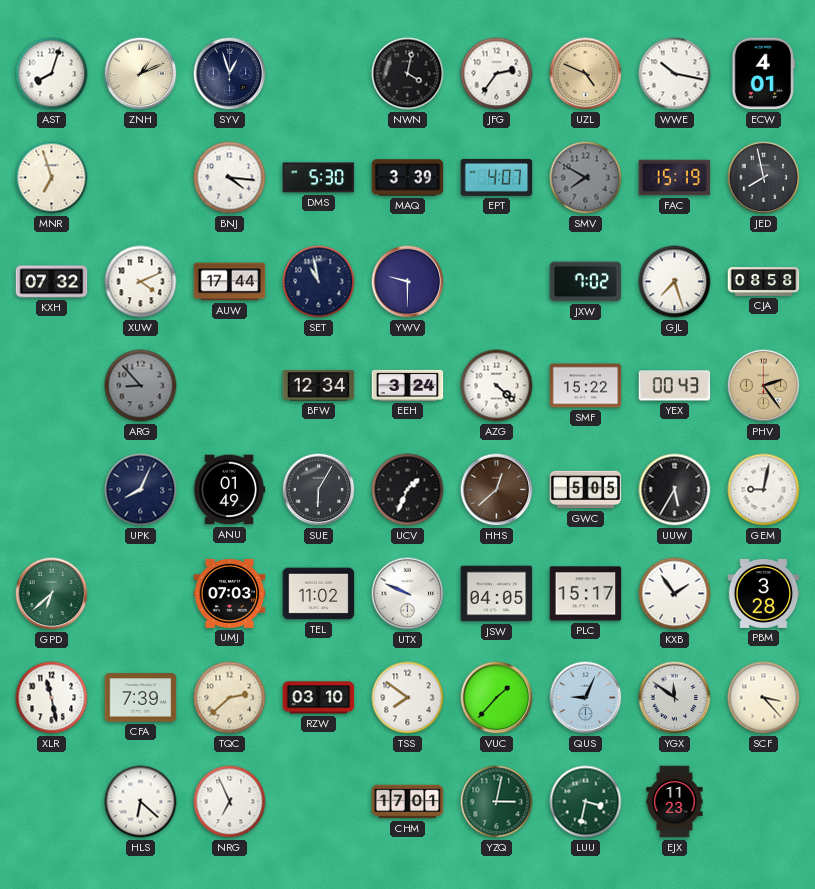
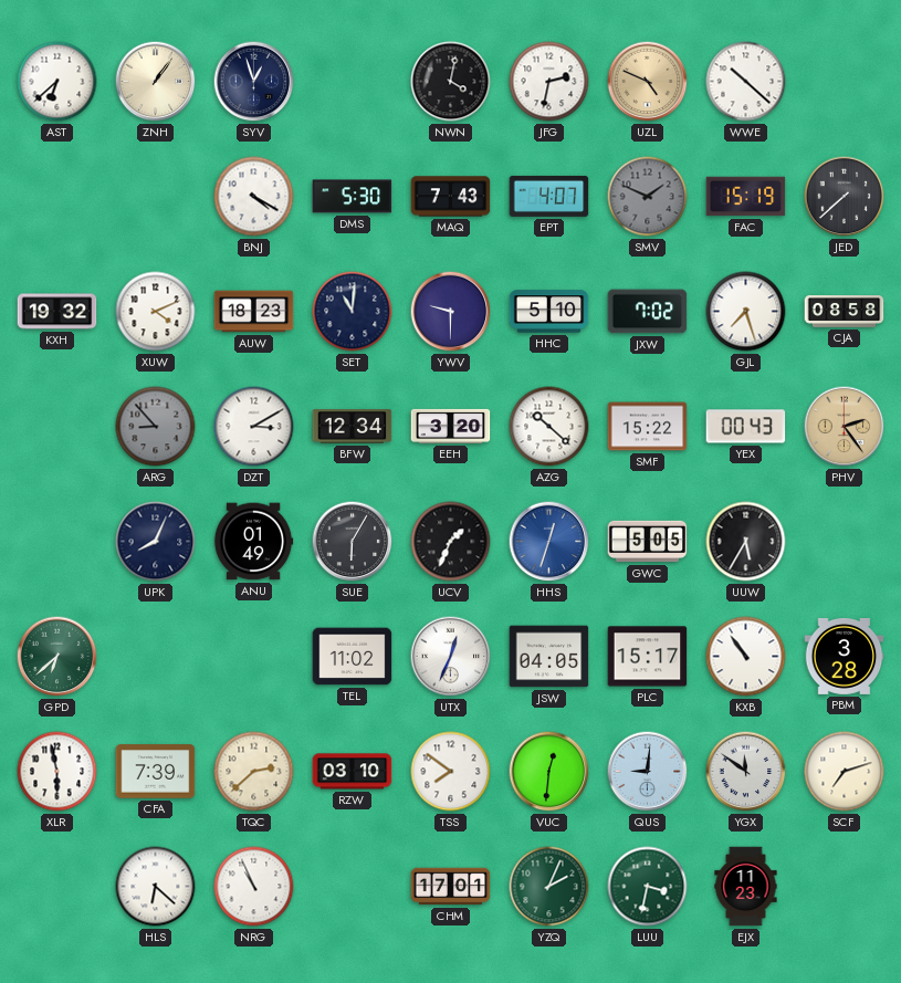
AST: 8:03 -> 6:38
ZNH: 1:11 -> 1:06
JFG: 2:36 -> 2:32
WWE: 10:17 -> 10:22
ECW: 4:01 -> none
MNR: 6:57 -> none
BNJ: 4:16 -> 4:20
MAQ: 3:39 -> 7:43
SMV: 7:50 -> 1:49
JED: 7:58 -> 7:38
KXH: 07:32 -> 19:32
AUW: 17:44 -> 18:23
SET: 10:58 -> 11:01
HHC: none -> 5:10
DZT: none -> 3:10
EEH: 3:24 -> 3:20
AZG: 4:22 -> 10:22
HHS: 12:38 -> 12:33
HHS dial: brown -> blue
GEM: 9:02 -> none
UMJ: 07:03 -> none
UTX: 9:49 -> 12:34
KXB: 1:54 -> 10:54
XLR: 11:28 -> 5:58
VUC: 1:37 -> 12:31
QUS: 9:04 -> 9:01
SCF: 3:23 -> 7:12
NRG: 6:56 -> 10:56
YZQ: 3:02 -> 2:04
